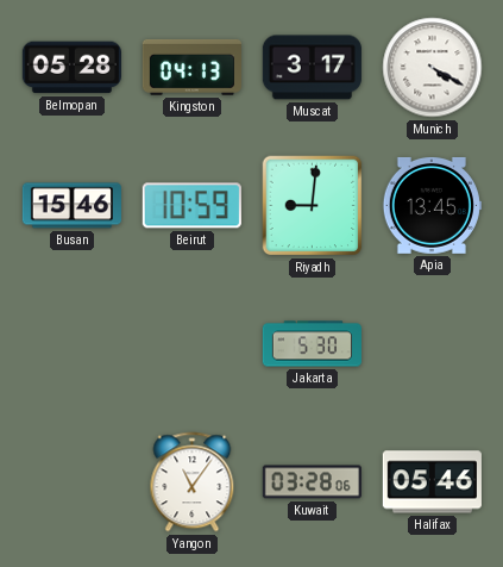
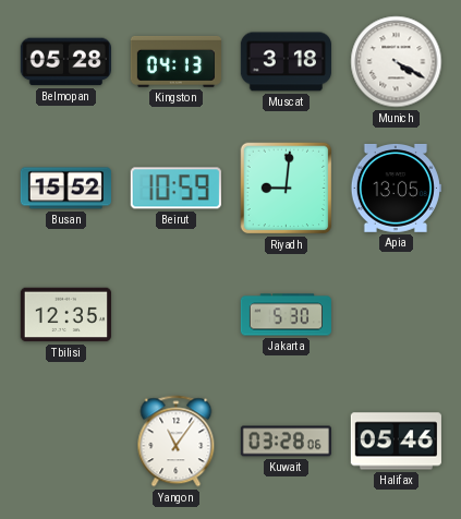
Muscat: 3:17 -> 3:18
Busan: 15:46 -> 15:52
Apia: 13:45 -> 13:05
Tbilisi: none -> 12:35
